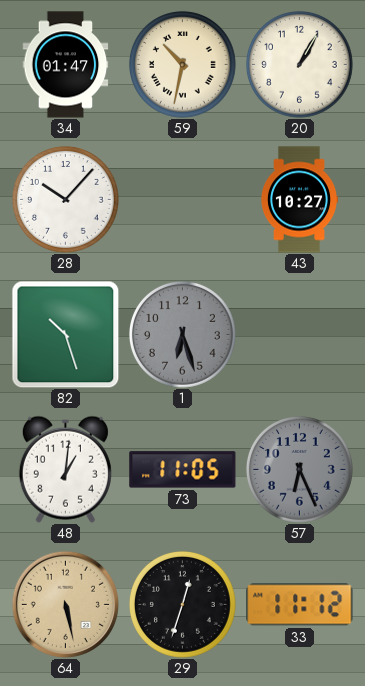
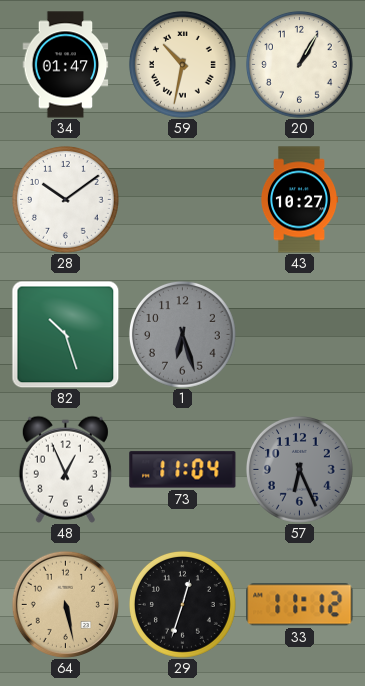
28: 10:07 -> 10:09
48: 1:01 -> 12:56
73: 11:05 -> 11:04
